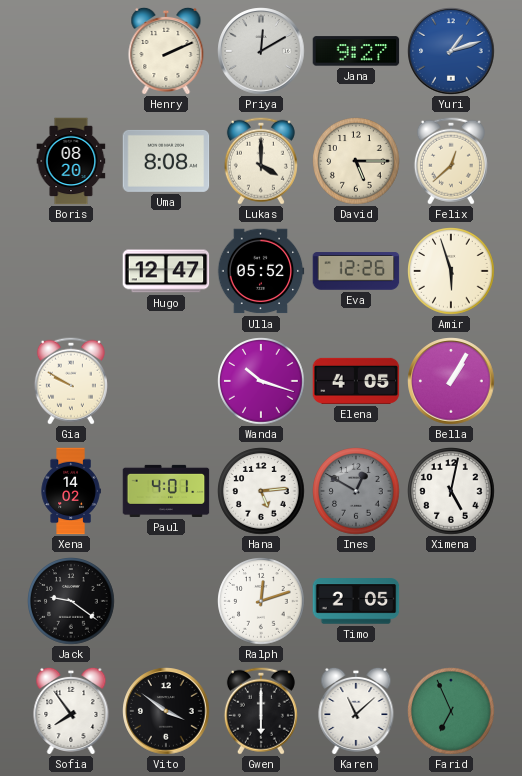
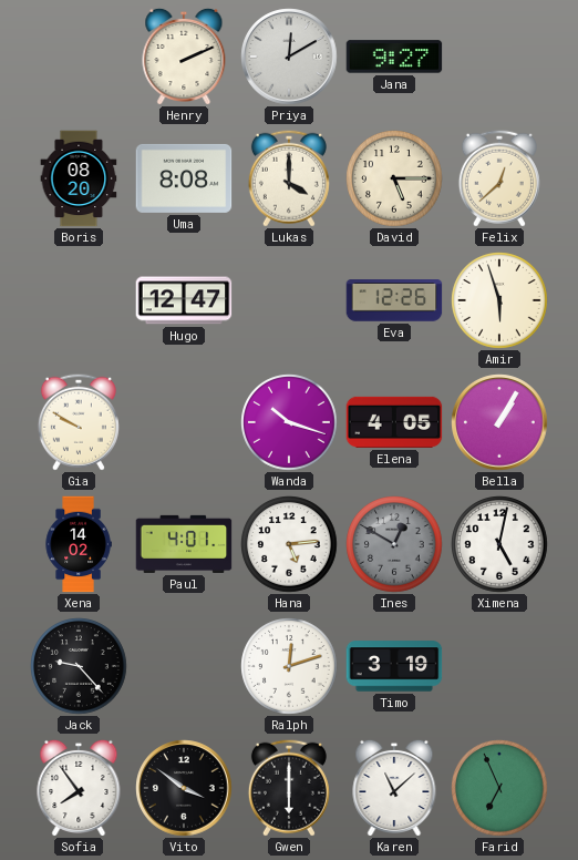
Yuri: 1:12 -> none
Ulla: 05:52 -> none
Jack: 9:21 -> 9:23
Timo: 2:05 -> 3:19
